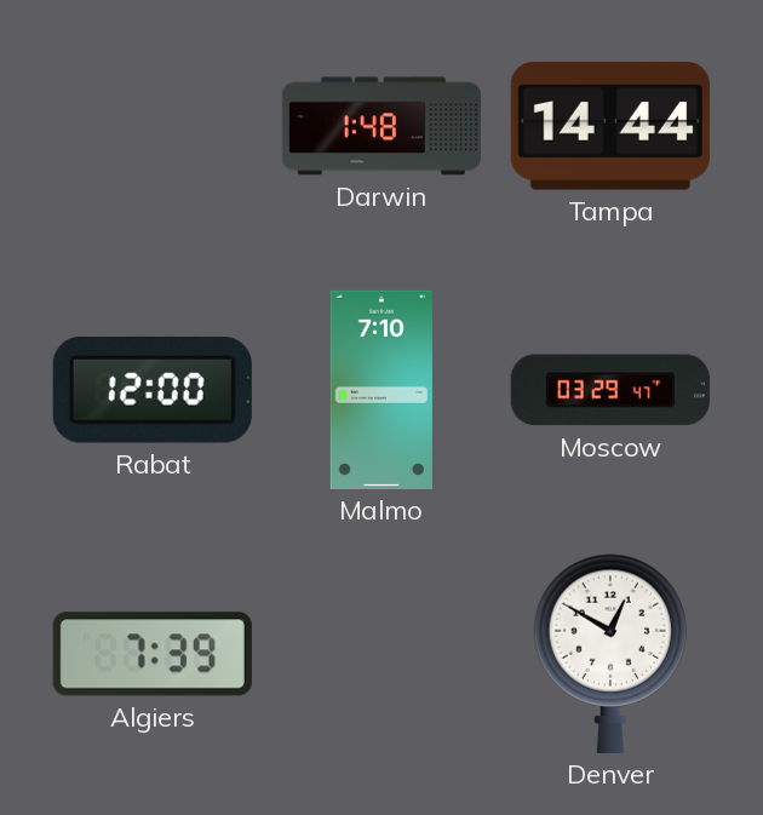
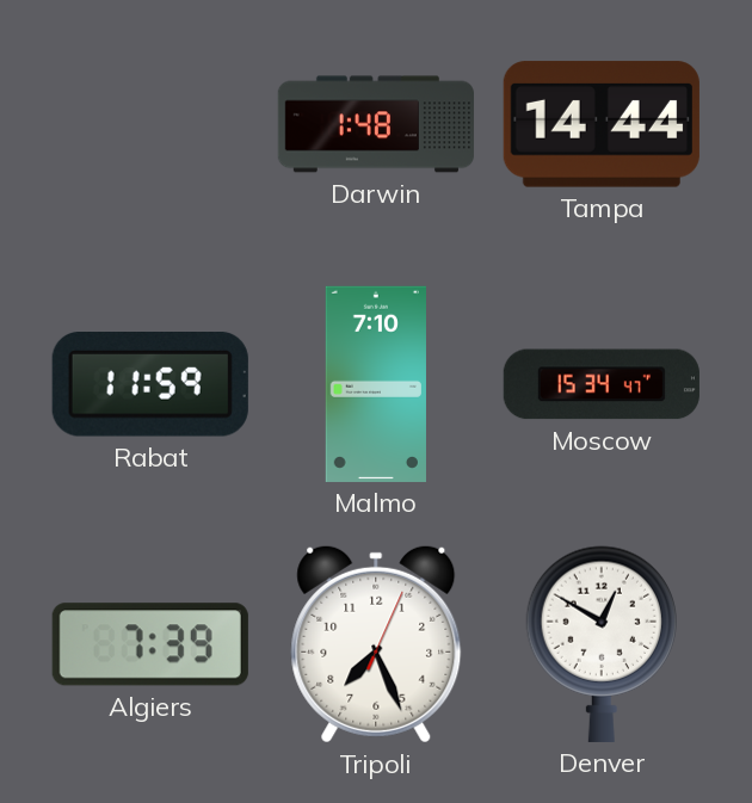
Rabat: 12:00 -> 11:59
Moscow: 03:29 -> 15:34
Tripoli: none -> 7:26
